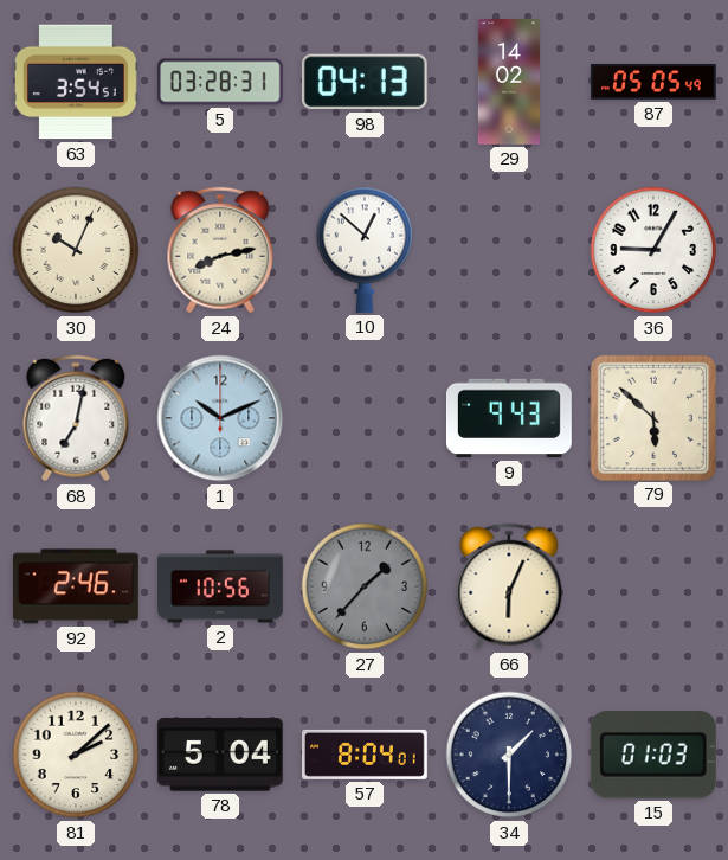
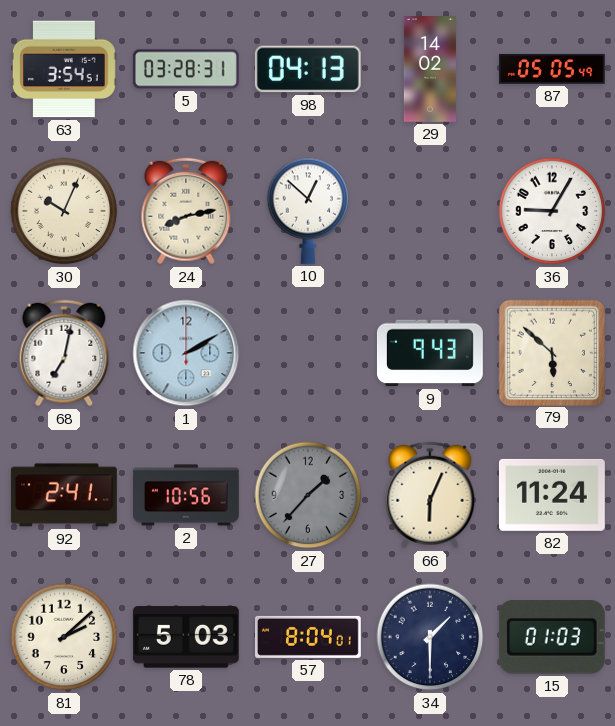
1: 10:11 -> 2:10
92: 2:46 -> 2:41
82: none -> 11:24
78: 5:04 -> 5:03
